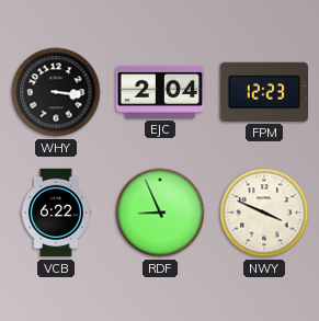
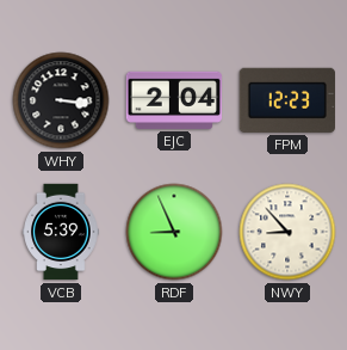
VCB: 6:22 -> 5:39
NWY: 3:49 -> 8:53
